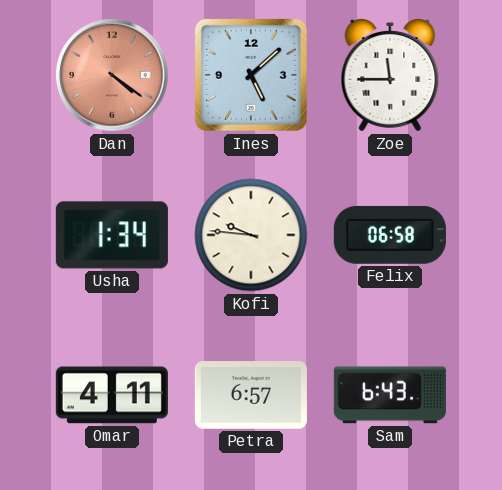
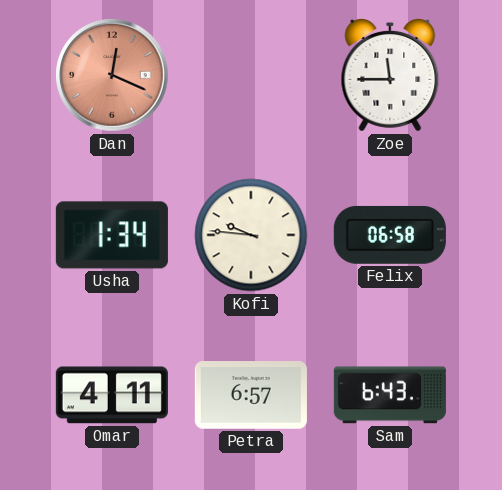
Dan: 4:21 -> 12:19
Ines: 5:08 -> none
